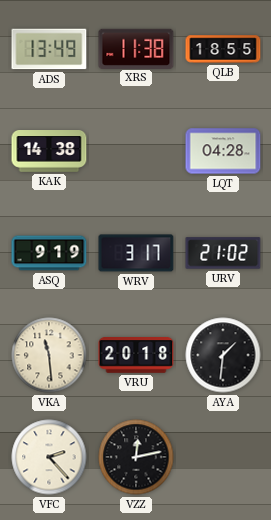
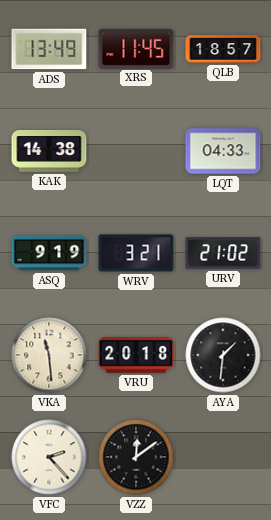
XRS: 11:38 -> 11:45
QLB: 18:55 -> 18:57
LQT: 04:28 -> 04:33
WRV: 3:17 -> 3:21
VZZ: 12:13 -> 12:09
